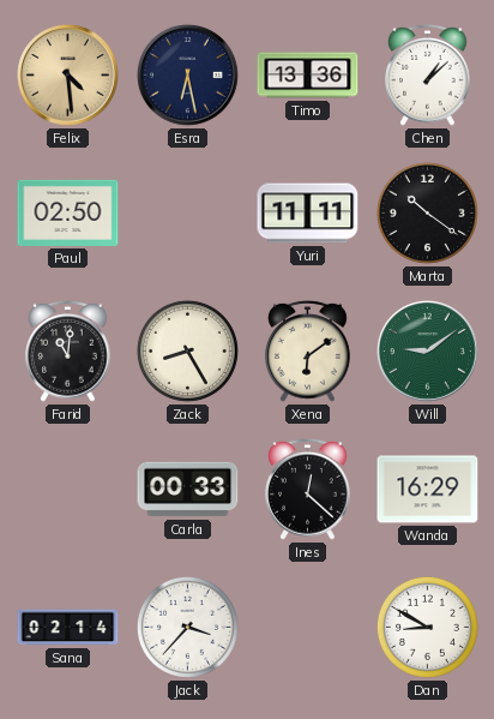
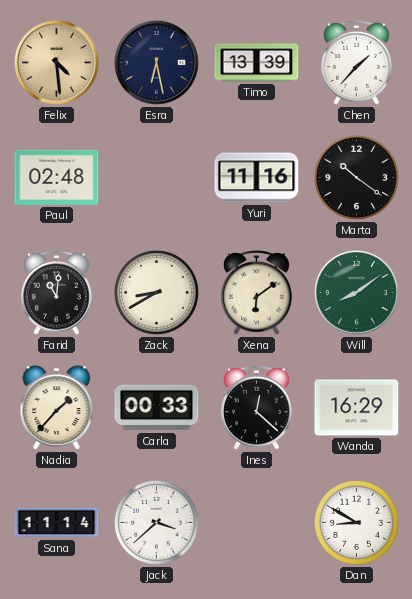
Timo: 13:36 -> 13:39
Chen: 1:08 -> 1:37
Paul: 02:50 -> 02:48
Yuri: 11:11 -> 11:16
Zack: 8:25 -> 8:40
Will: 9:09 -> 8:09
Nadia: none -> 1:37
Sana: 02:14 -> 11:14
Jack: 3:37 -> 3:38
